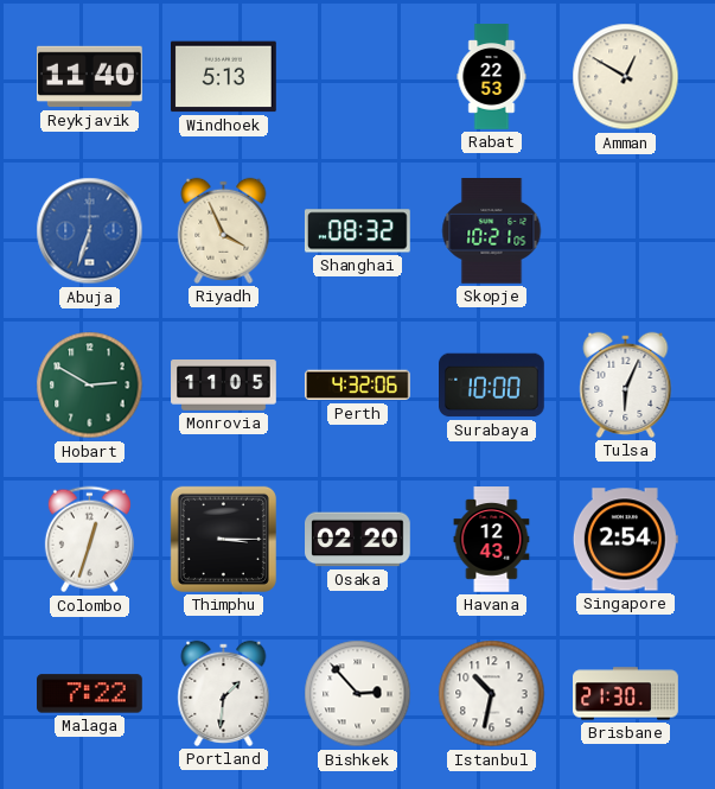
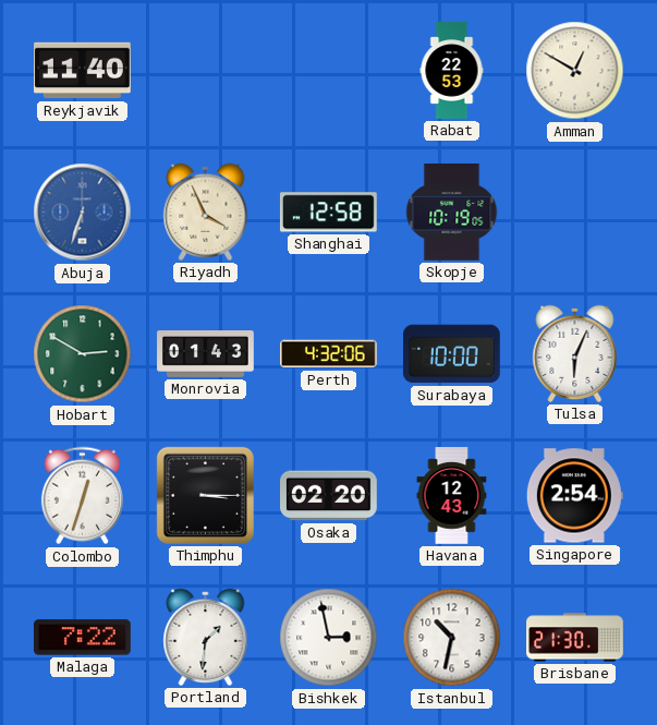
Windhoek: 5:13 -> none
Shanghai: 08:32 -> 12:58
Skopje: 10:21 -> 10:19
Monrovia: 11:05 -> 01:43
Bishkek: 2:53 -> 2:58
